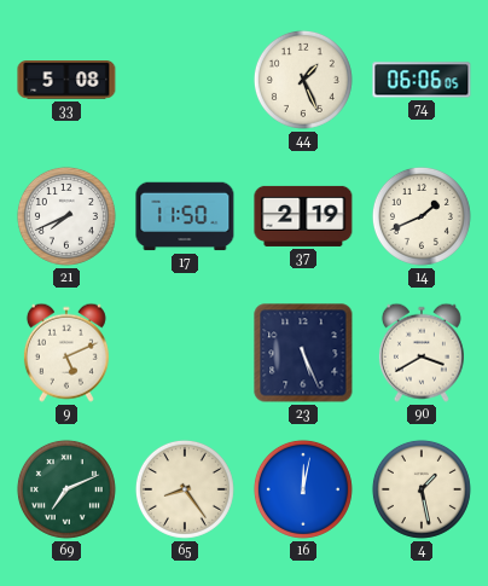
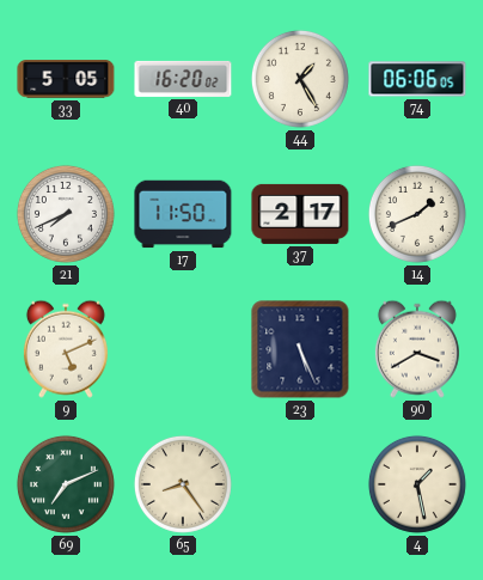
33: 5:08 -> 5:05
40: none -> 16:20
44: 1:26 -> 1:25
37: 2:19 -> 2:17
16: 12:02 -> none
